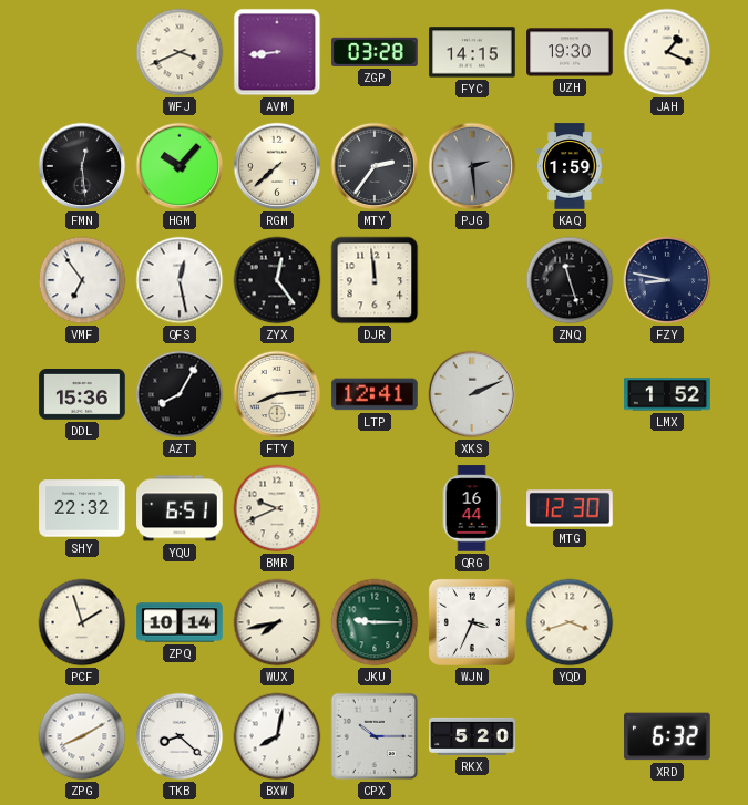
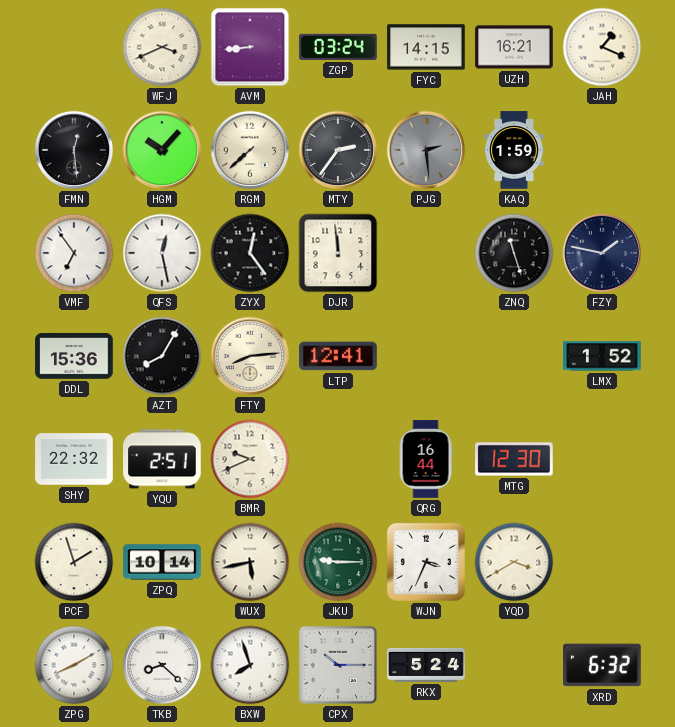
ZGP: 03:28 -> 03:24
UZH: 19:30 -> 16:21
FZY: 8:47 -> 1:47
XKS: 2:11 -> none
YQU: 6:51 -> 2:51
WUX: 7:43 -> 5:43
YQD: 3:42 -> 3:40
BXW: 8:02 -> 7:57
RKX: 5:20 -> 5:24
